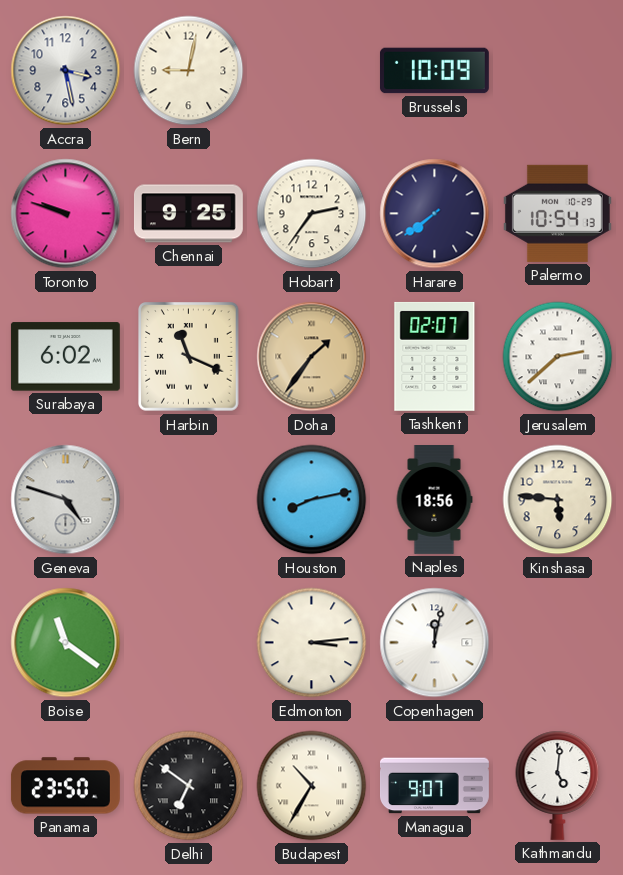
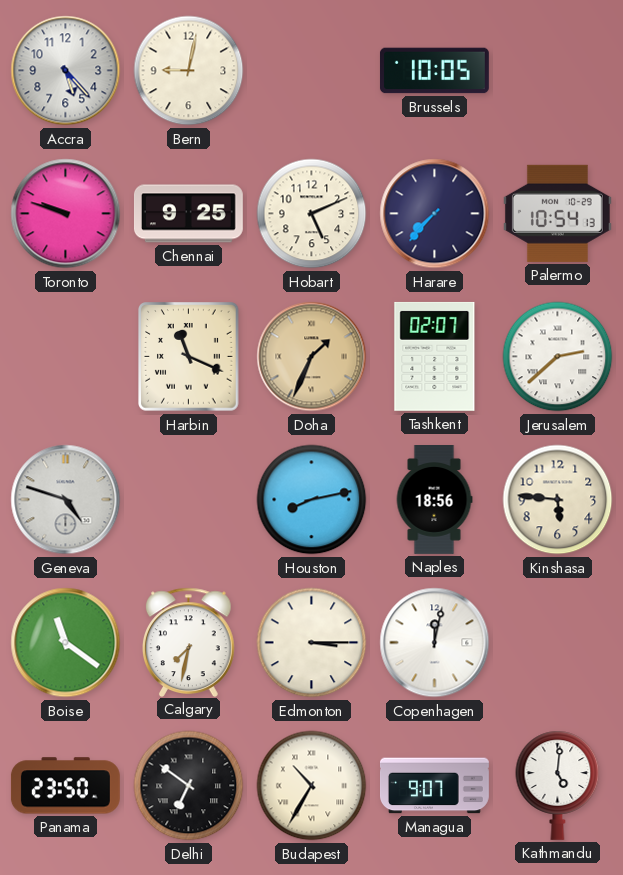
Accra: 3:28 -> 5:23
Brussels: 10:09 -> 10:05
Hobart: 2:36 -> 5:11
Harare: 7:39 -> 7:37
Surabaya: 6:02 -> none
Doha: 1:36 -> 1:34
Calgary: none -> 7:32
Edmonton: 3:14 -> 3:15
